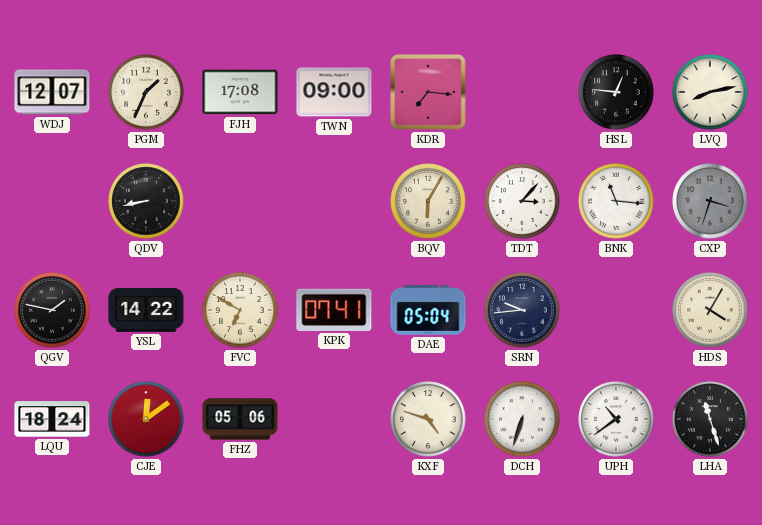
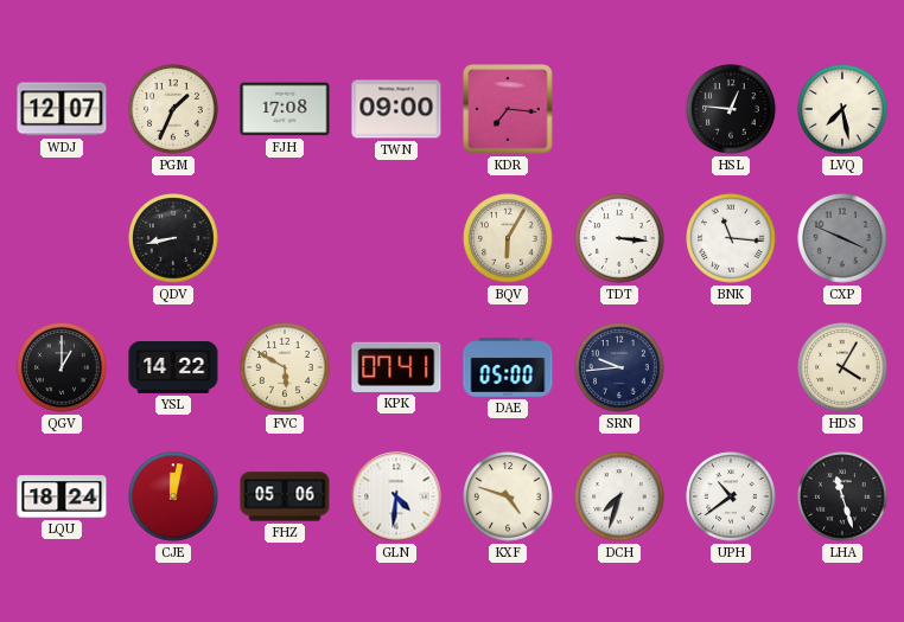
LVQ: 8:13 -> 7:28
TDT: 3:07 -> 3:16
CXP: 3:33 -> 3:49
QGV: 1:47 -> 1:00
FVC: 6:50 -> 5:50
DAE: 05:04 -> 05:00
CJE: 12:09 -> 12:02
GLN: none -> 4:31
DCH: 6:33 -> 7:33
